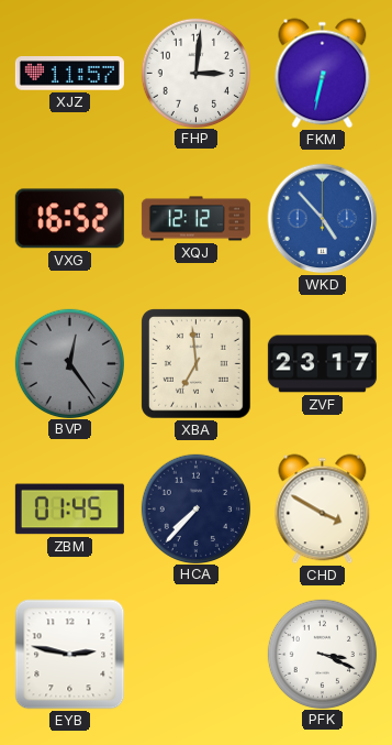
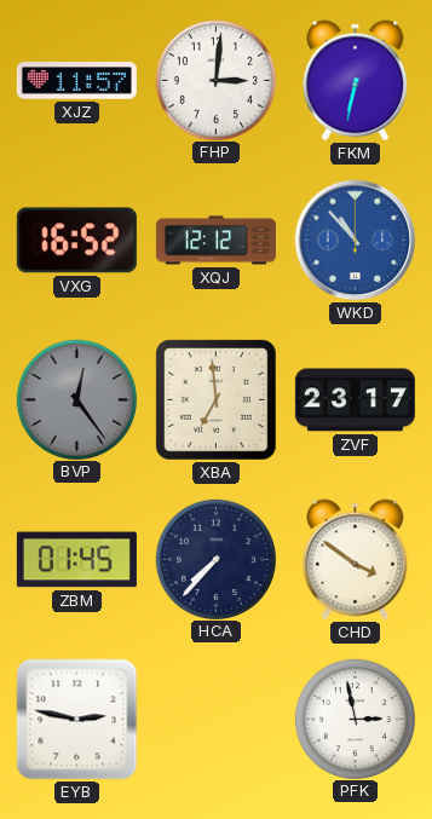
WKD: 4:53 -> 10:53
CHD: 3:50 -> 3:51
PFK: 3:19 -> 2:58
